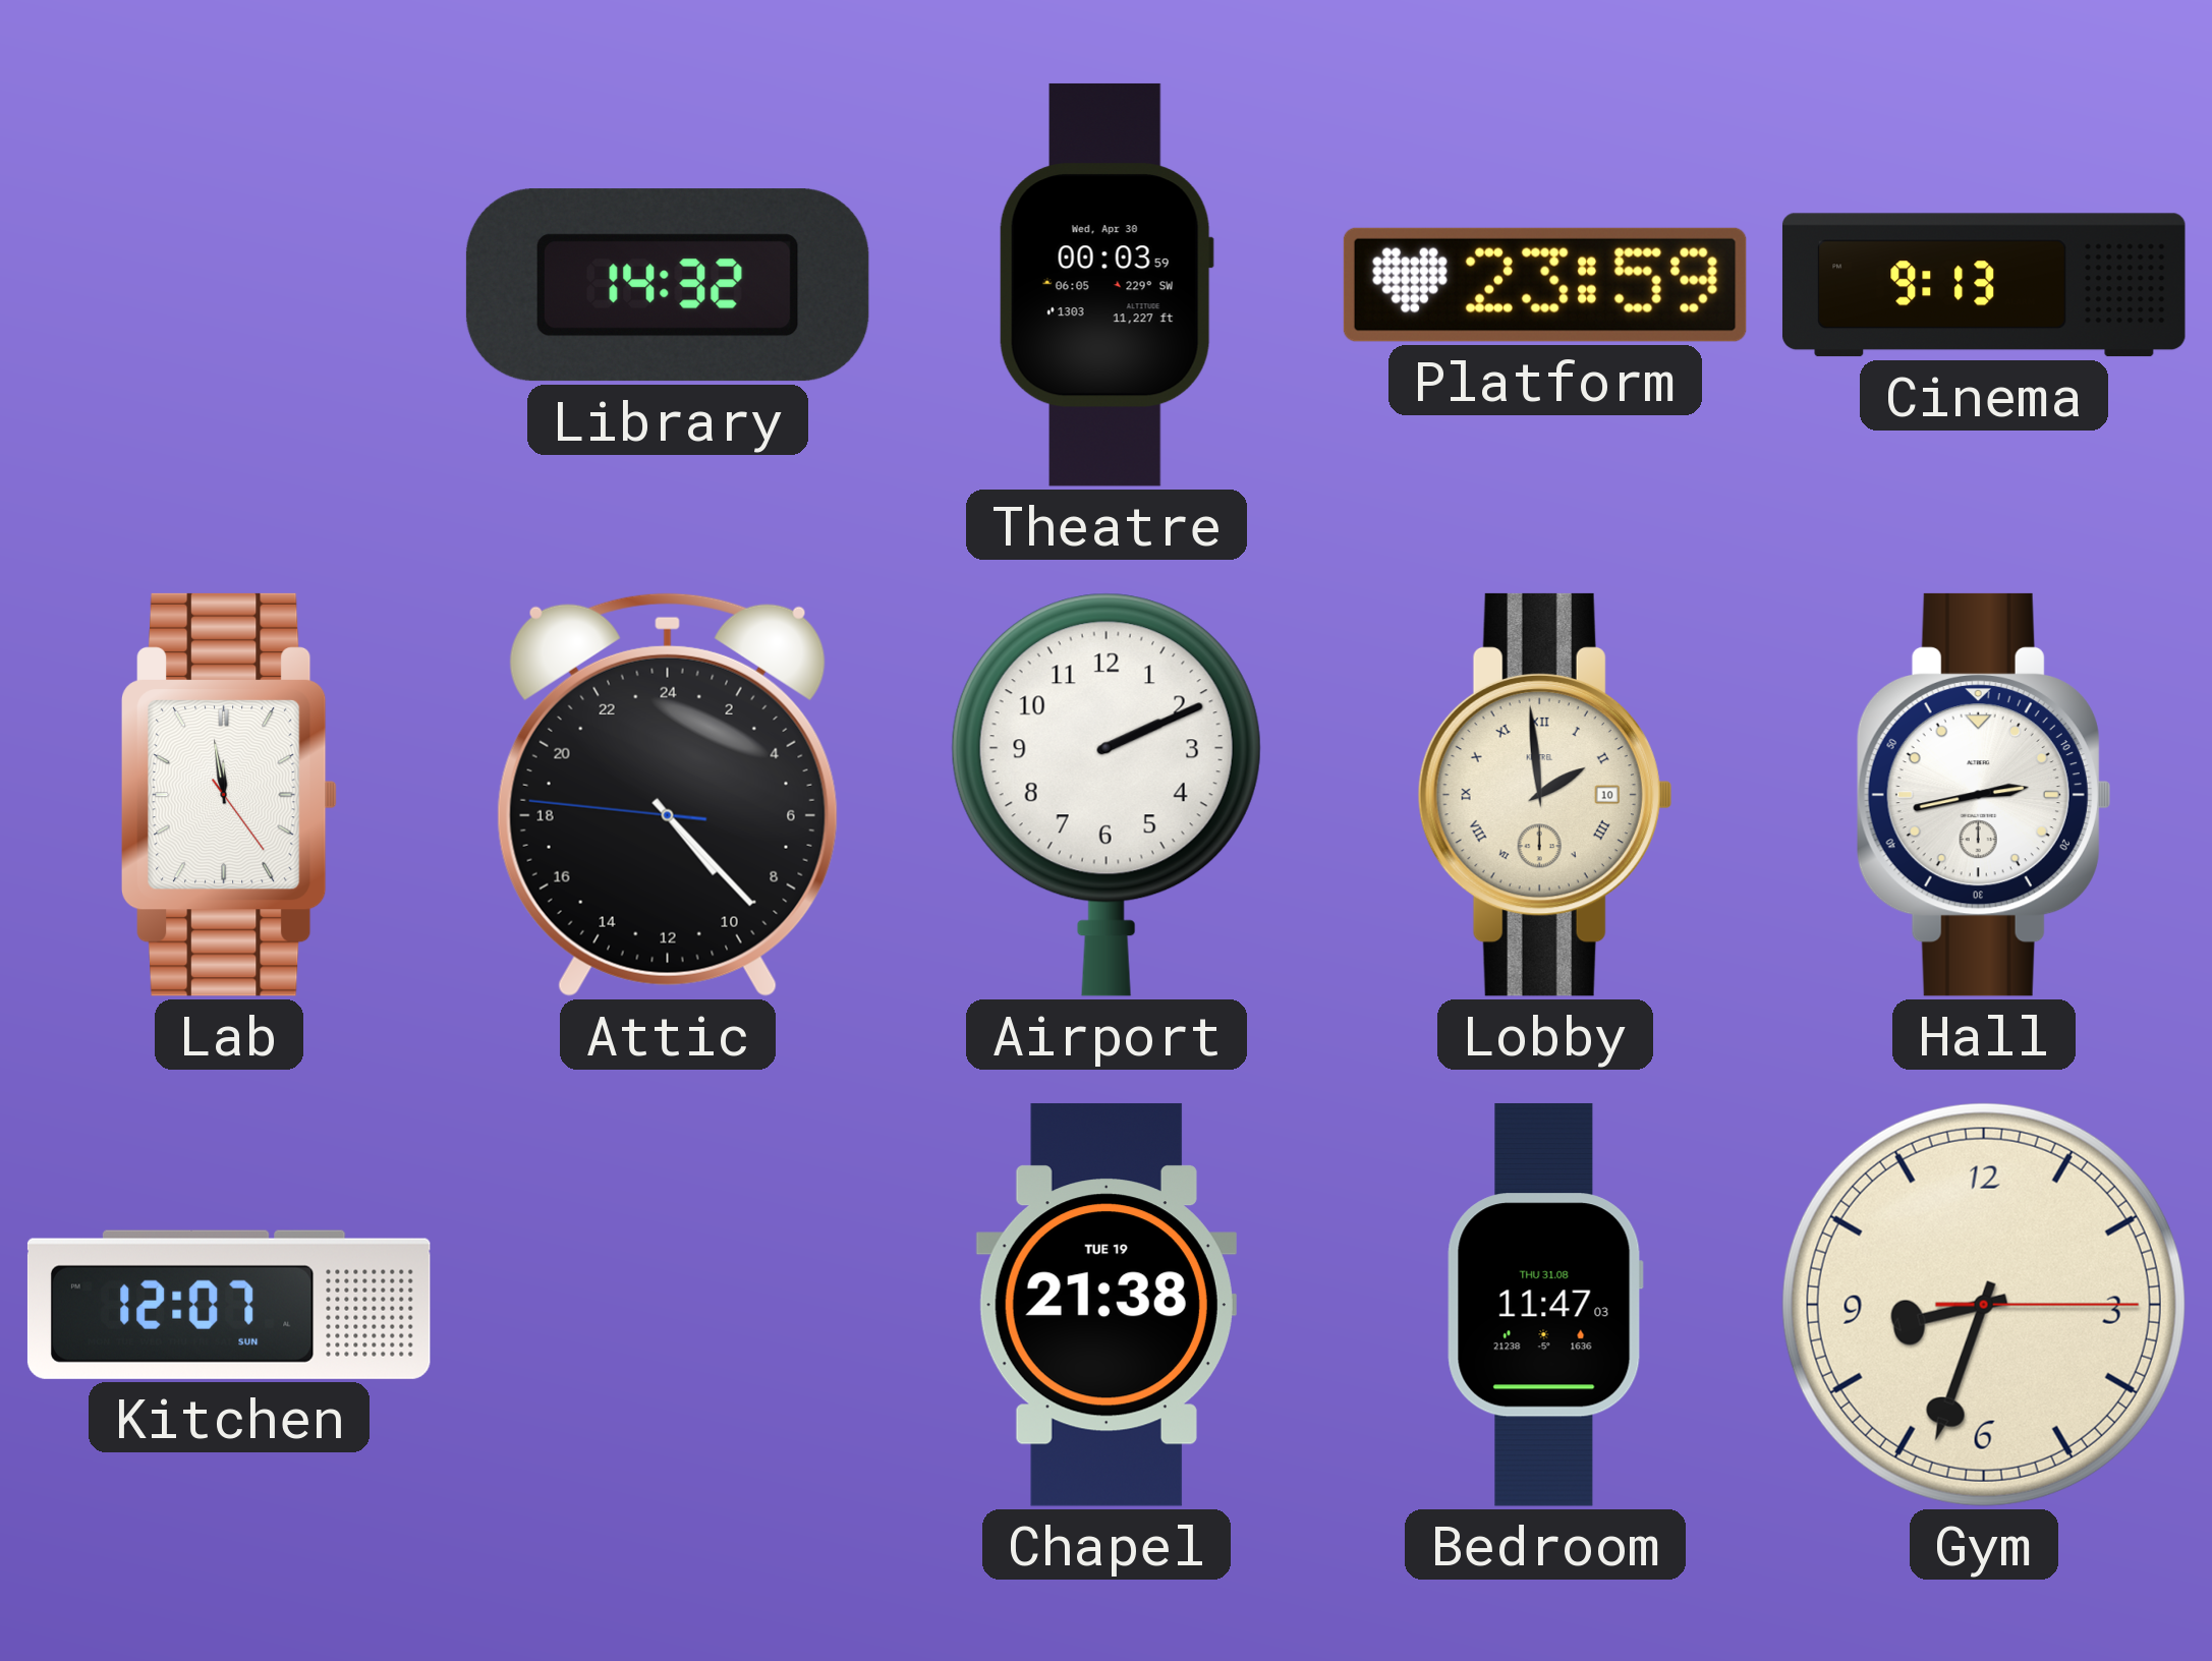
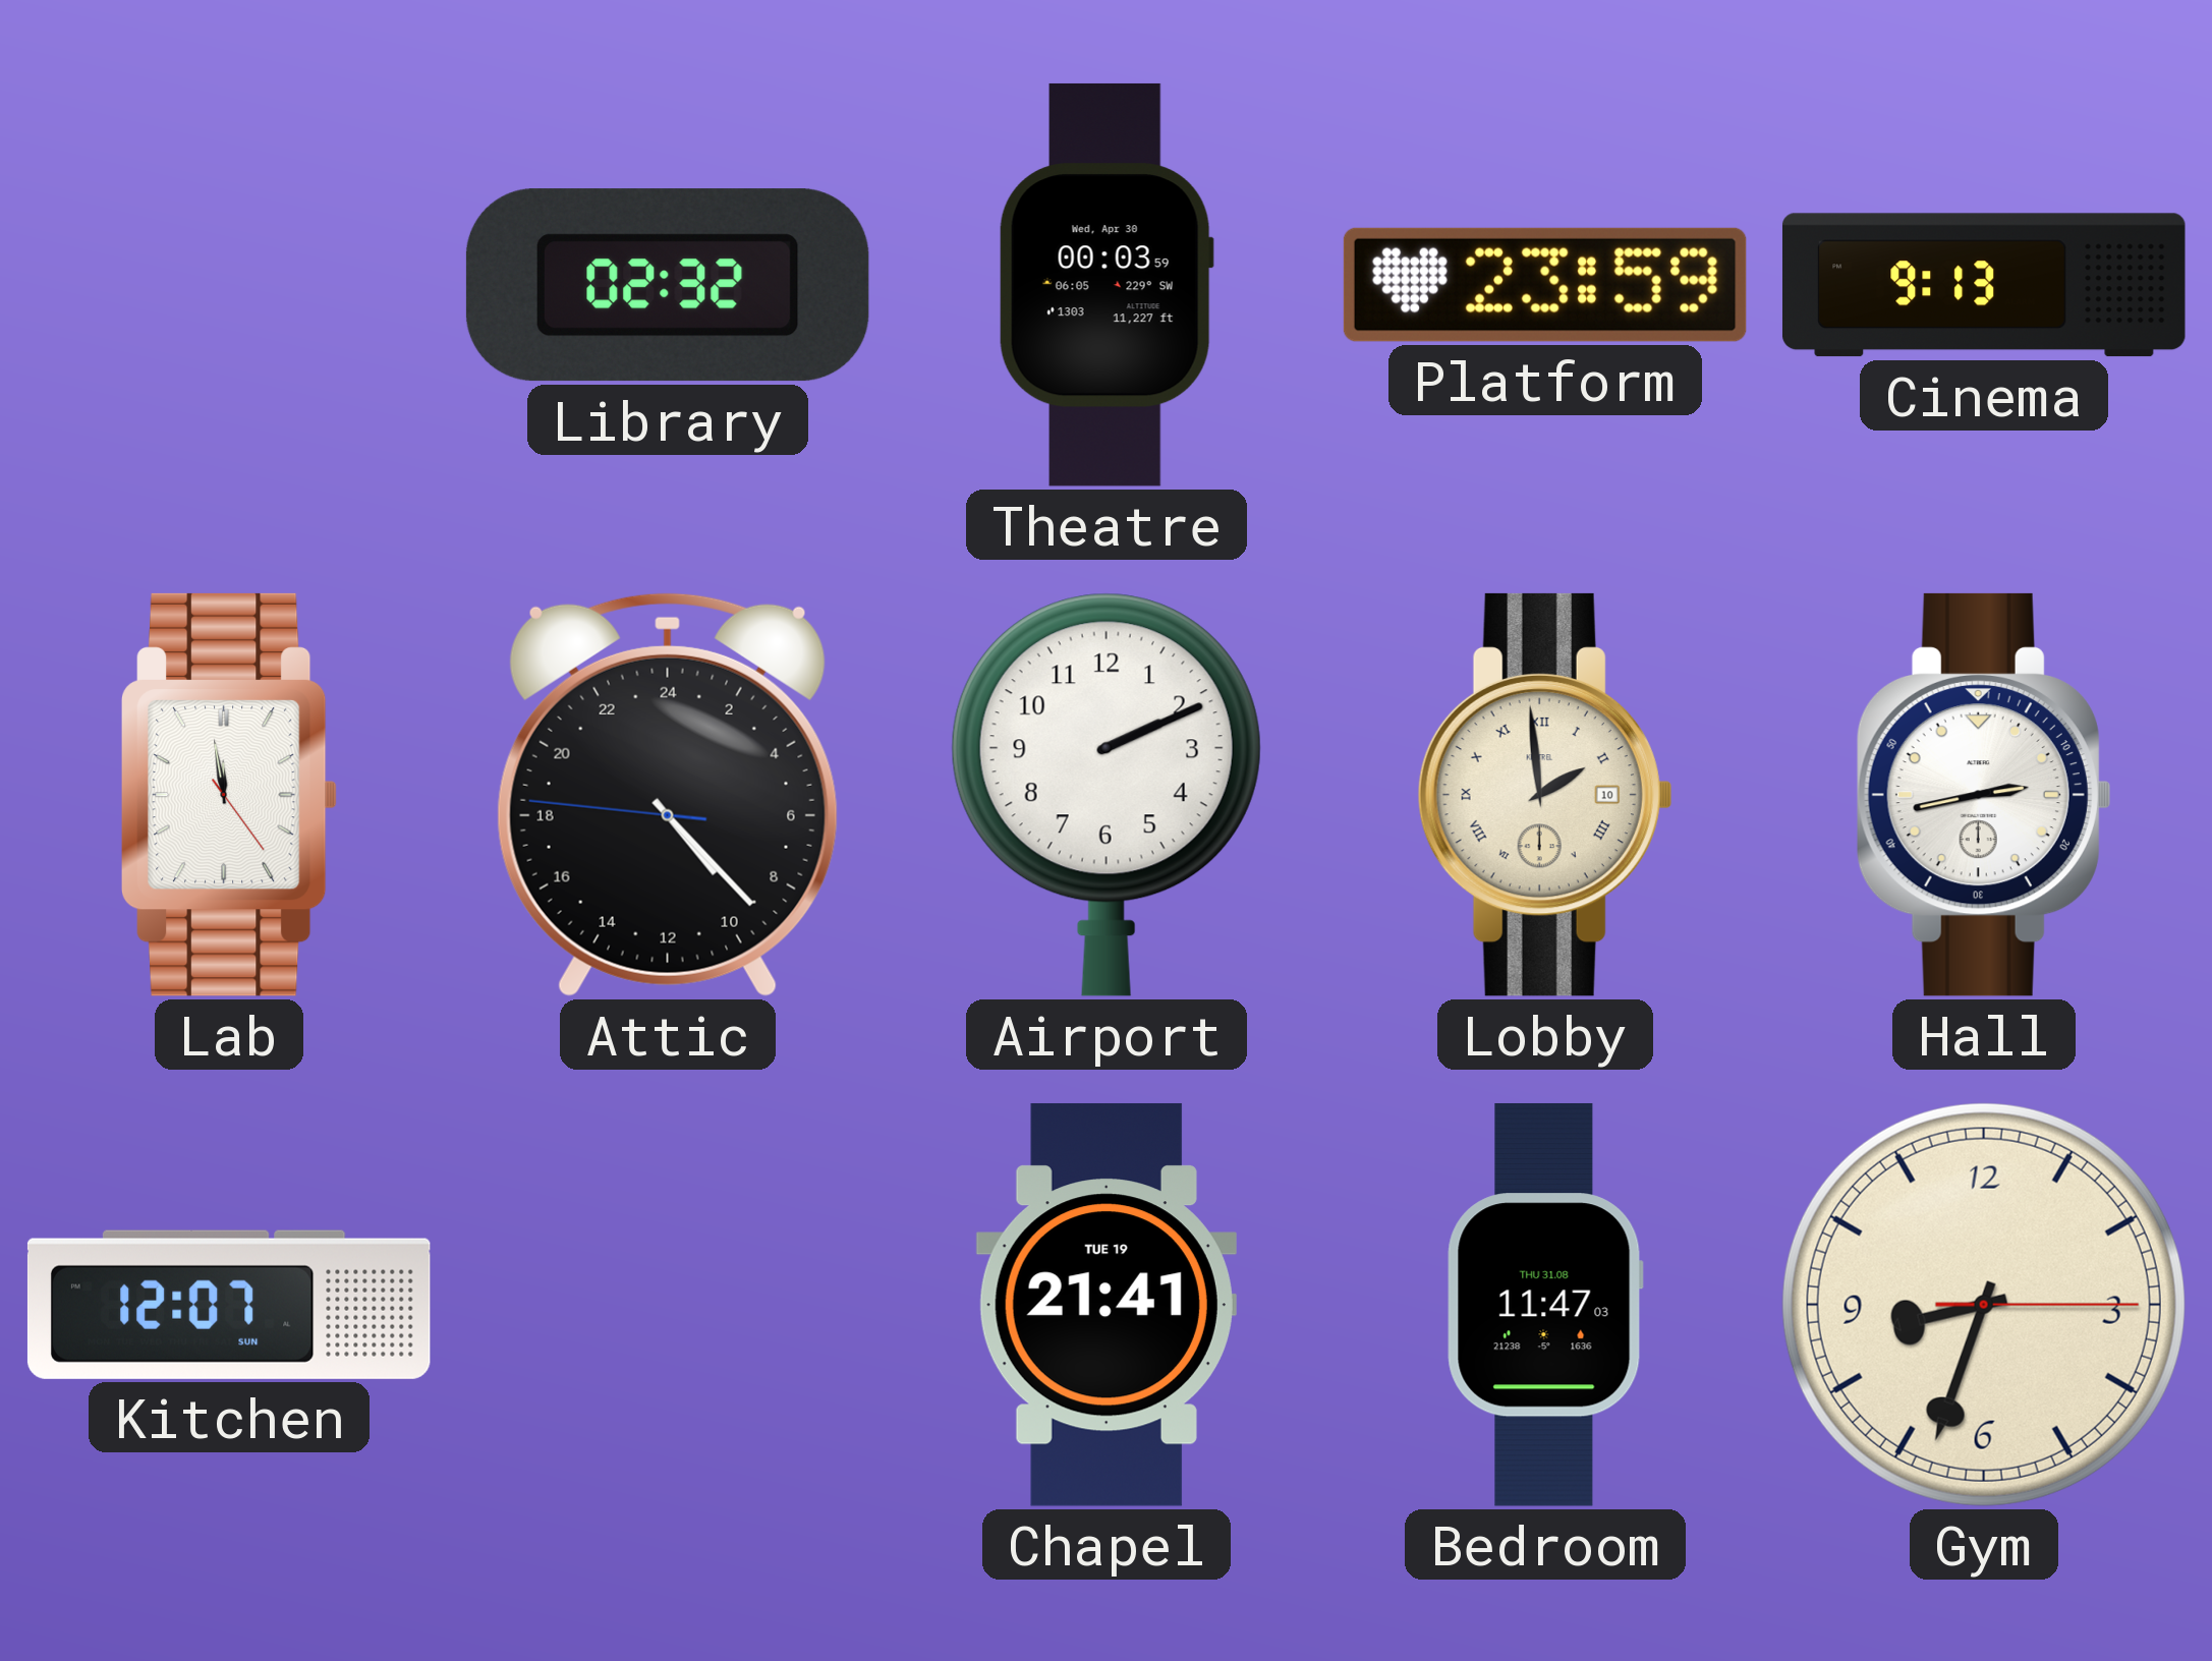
Library: 14:32 -> 02:32
Chapel: 21:38 -> 21:41
